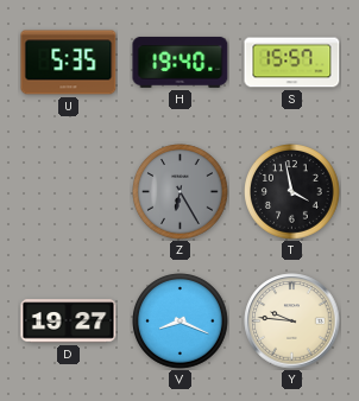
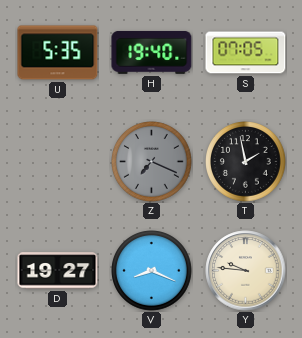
S: 15:57 -> 07:05
Z: 6:25 -> 7:19
T: 3:58 -> 1:58
